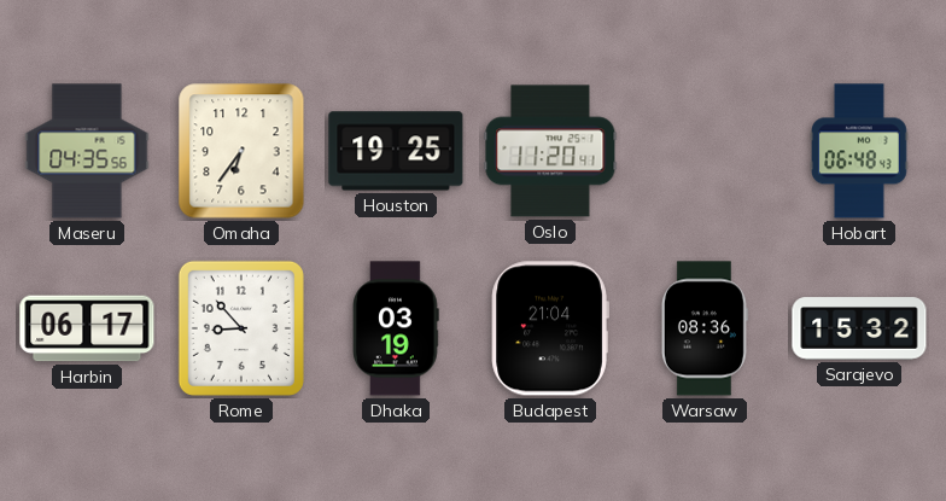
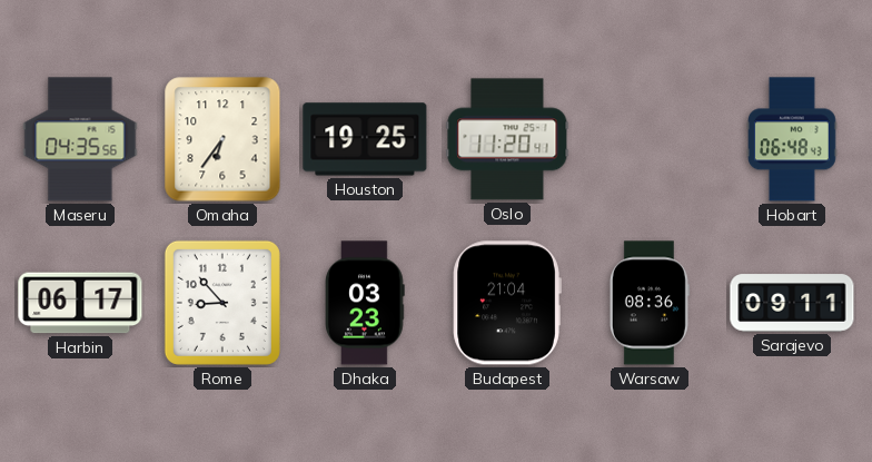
Dhaka: 03:19 -> 03:23
Sarajevo: 15:32 -> 09:11
